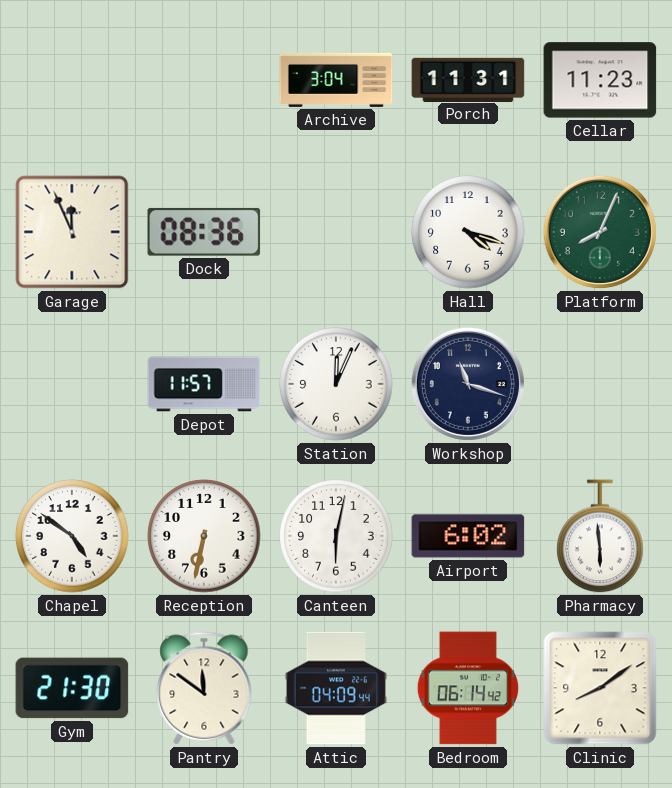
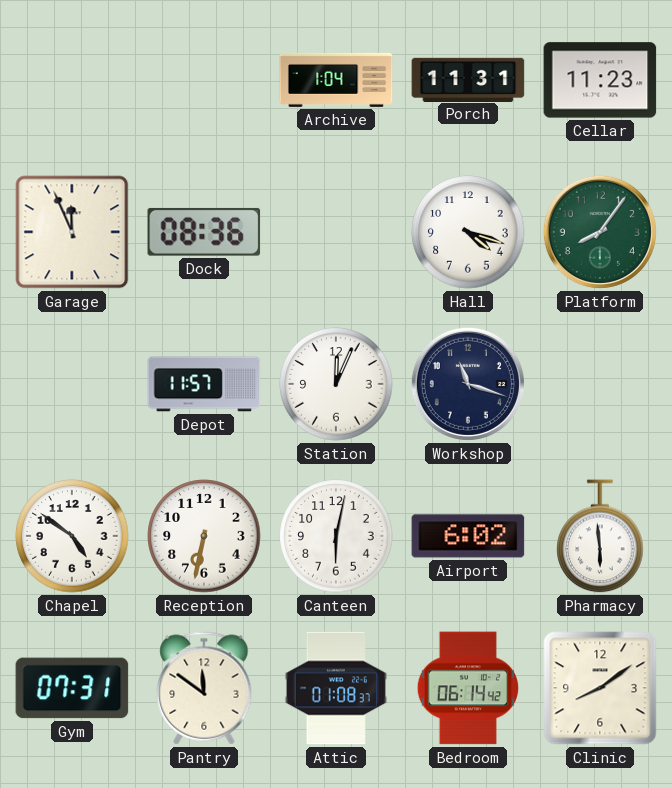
Archive: 3:04 -> 1:04
Platform: 8:04 -> 8:06
Gym: 21:30 -> 07:31
Attic: 04:09 -> 01:08
